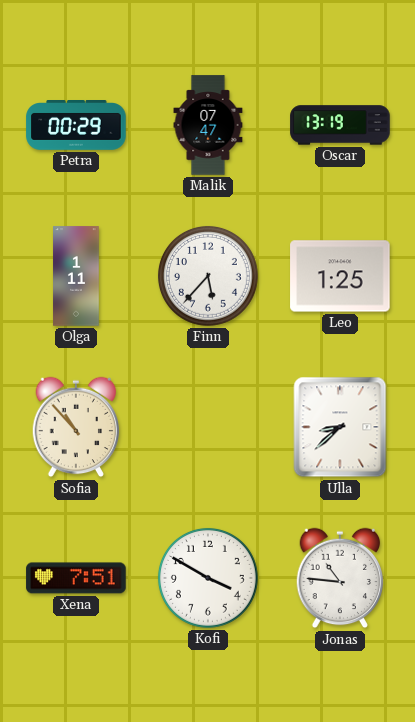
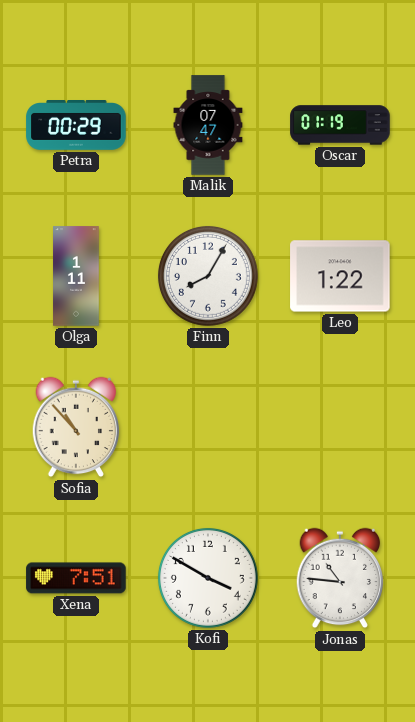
Oscar: 13:19 -> 01:19
Finn: 5:37 -> 8:05
Leo: 1:25 -> 1:22
Ulla: 8:38 -> none
